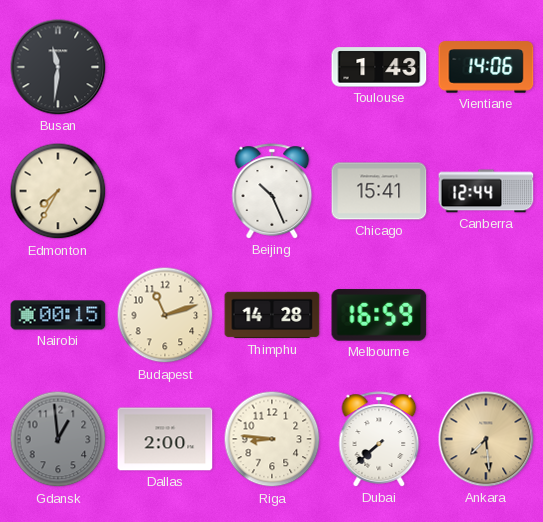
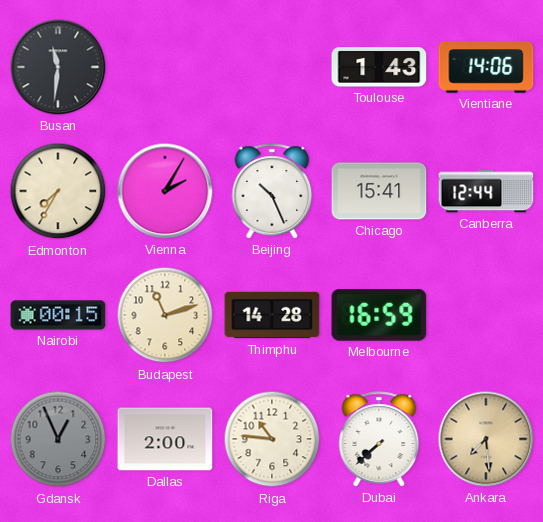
Vienna: none -> 2:05
Gdansk: 12:59 -> 12:56
Riga: 8:46 -> 10:46
